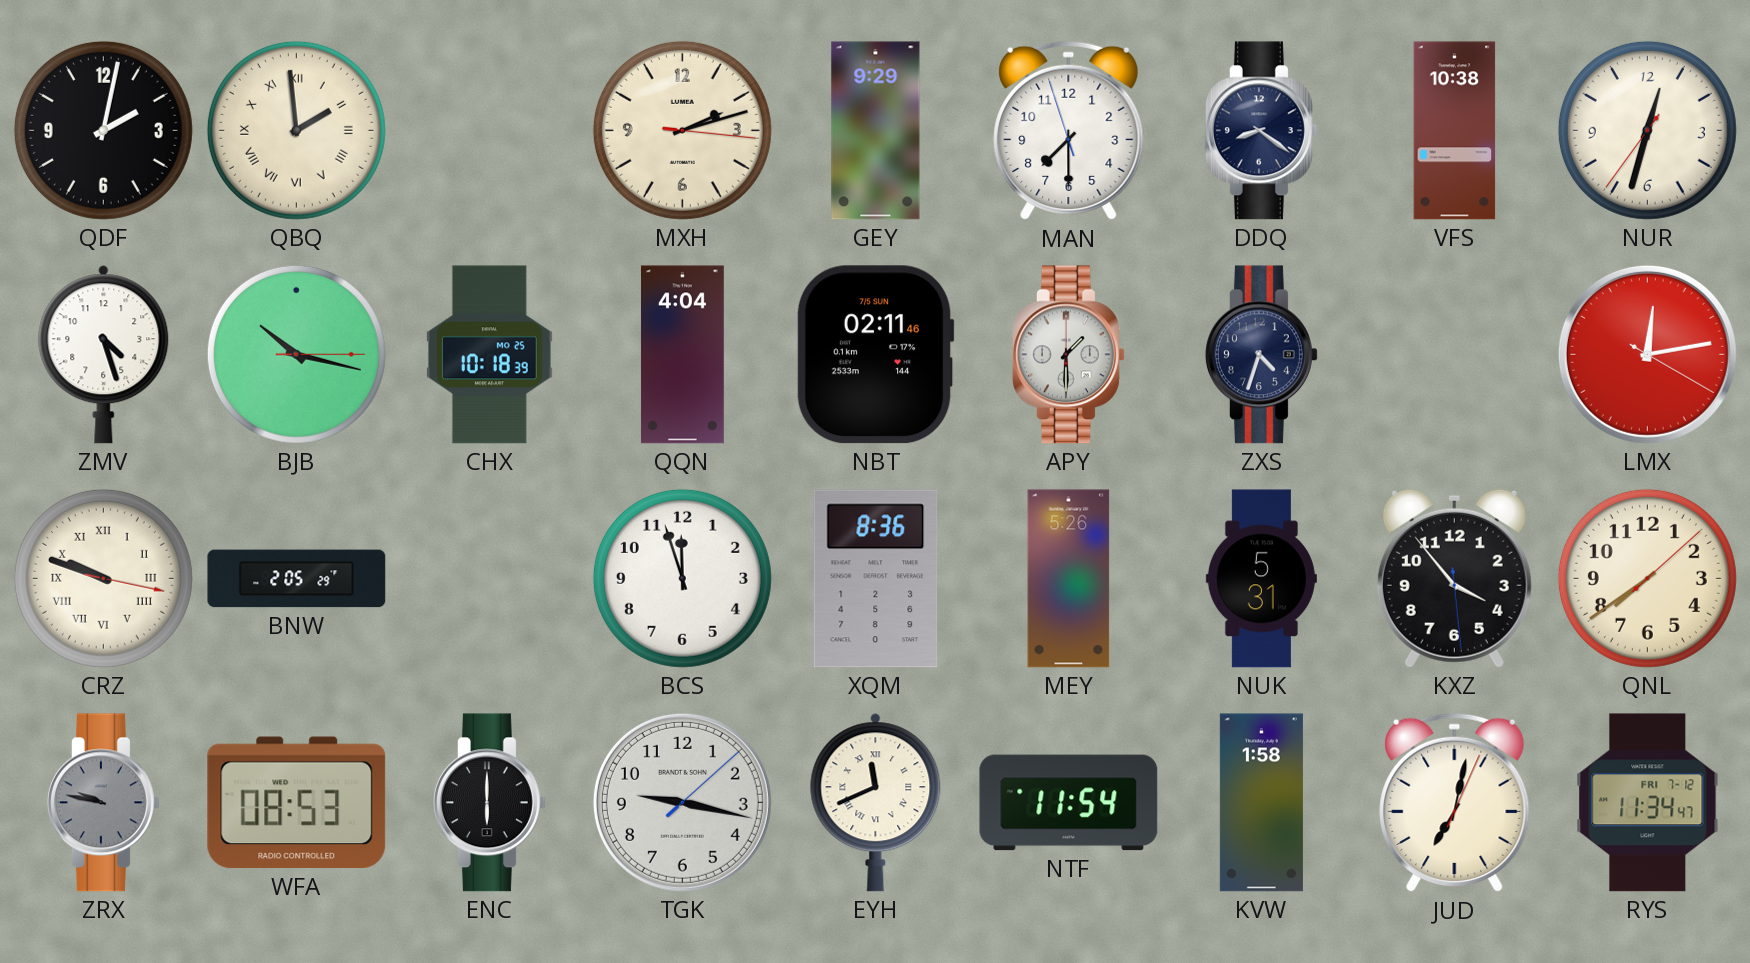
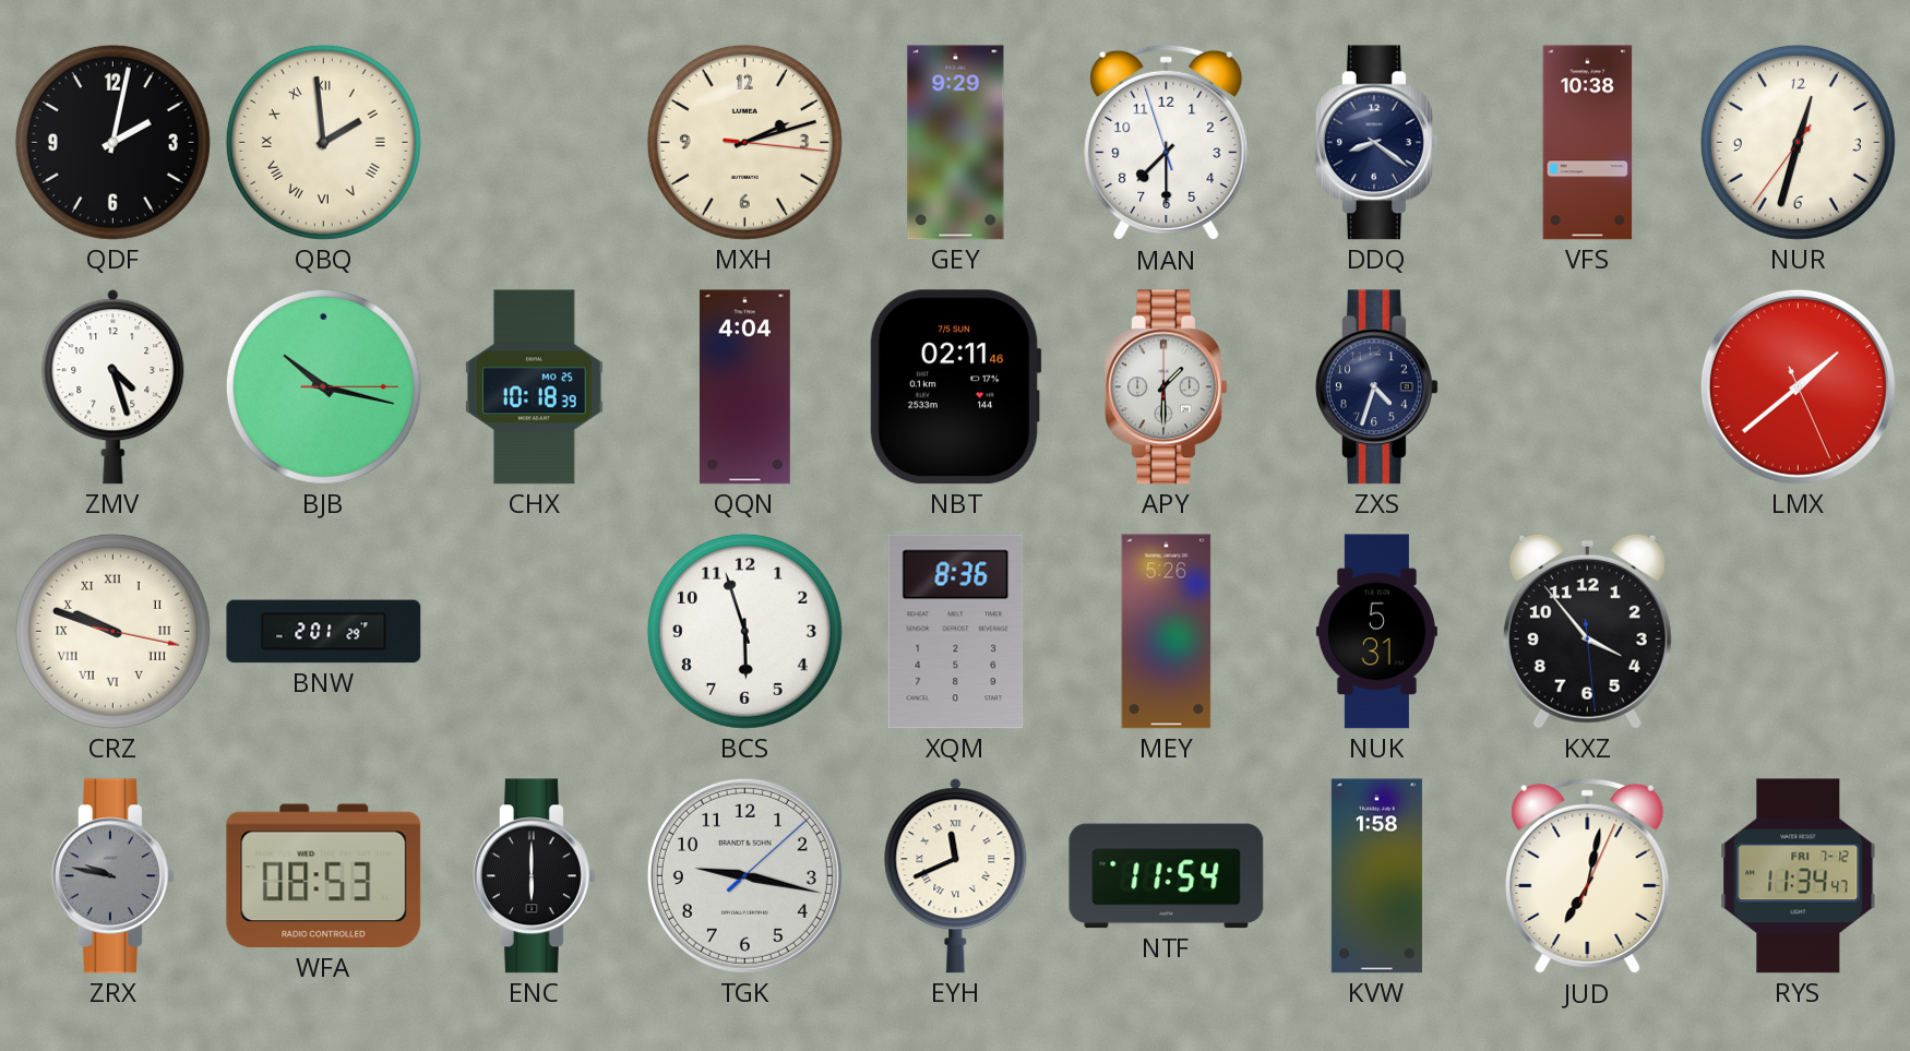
LMX: 12:13 -> 1:38
BNW: 2:05 -> 2:01
BCS: 11:57 -> 5:57
QNL: 7:39 -> none
